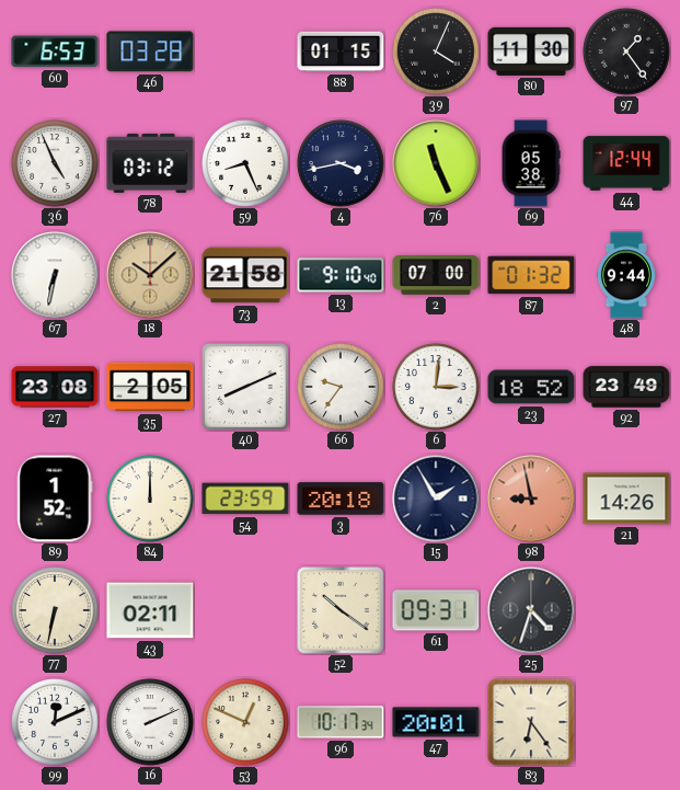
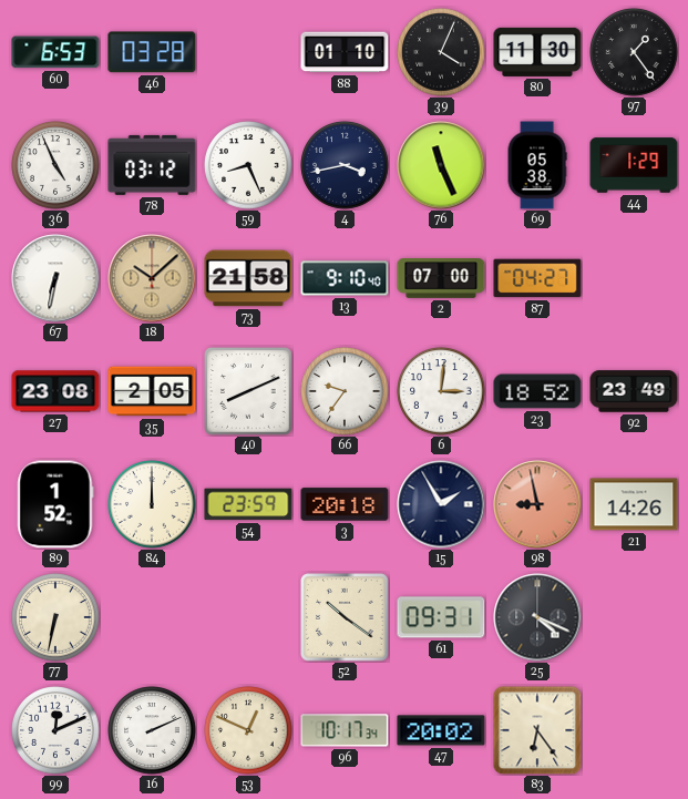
88: 01:15 -> 01:10
44: 12:44 -> 1:29
87: 01:32 -> 04:27
48: 9:44 -> none
43: 02:11 -> none
25: 4:33 -> 4:19
47: 20:01 -> 20:02
